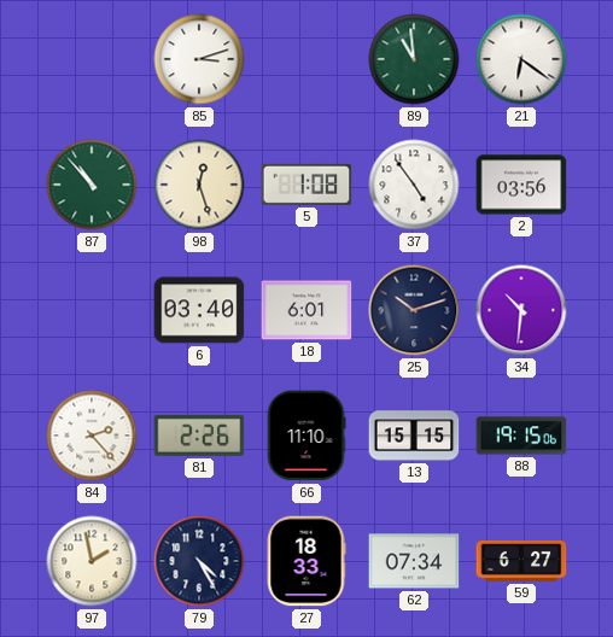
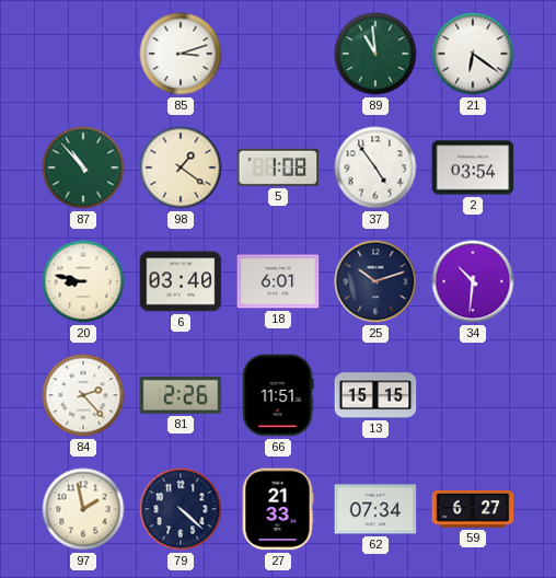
98: 12:27 -> 1:21
2: 03:56 -> 03:54
20: none -> 8:47
66: 11:10 -> 11:51
88: 19:15 -> none
79: 4:25 -> 4:22
27: 18:33 -> 21:33
